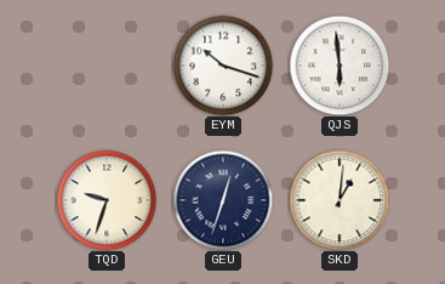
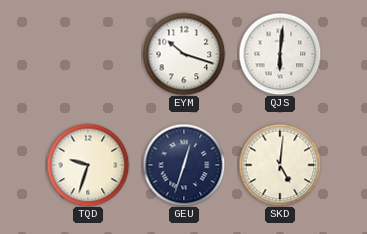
QJS: 5:59 -> 6:01
SKD: 1:01 -> 5:01
